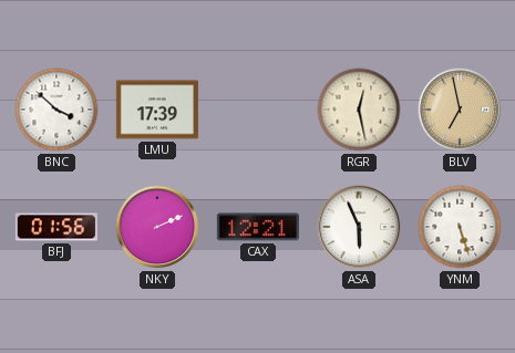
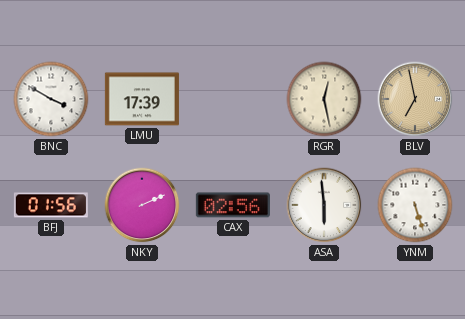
BNC: 3:52 -> 3:50
CAX: 12:21 -> 02:56
ASA: 5:56 -> 5:59
